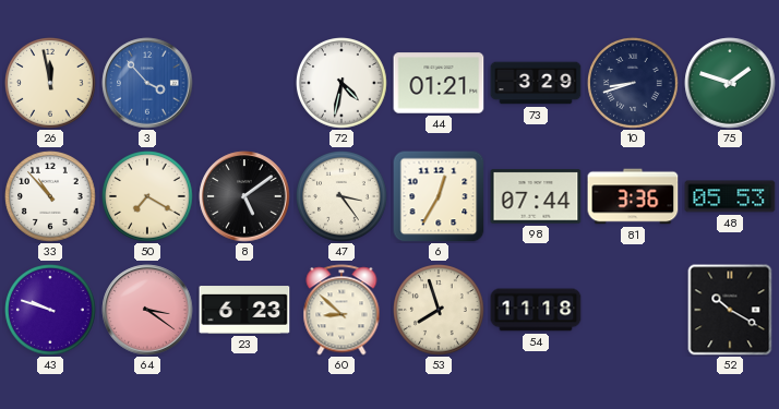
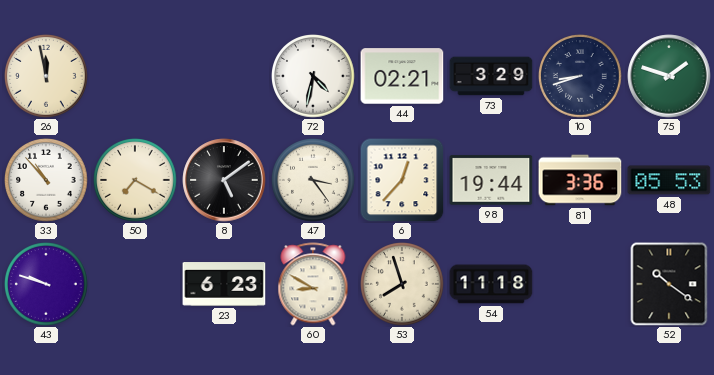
3: 3:53 -> none
44: 01:21 -> 02:21
6: 12:35 -> 12:37
98: 07:44 -> 19:44
64: 3:21 -> none
60: 8:52 -> 8:50
52: 10:20 -> 10:21
